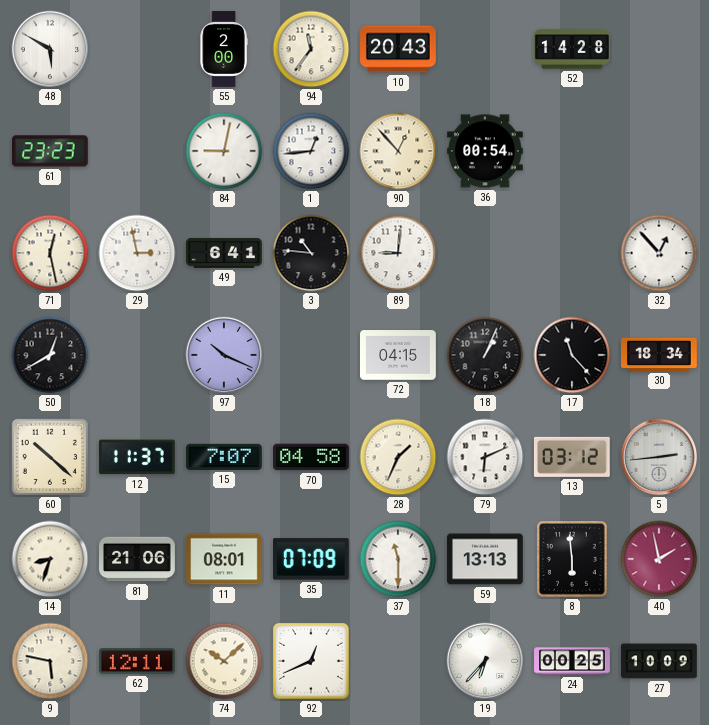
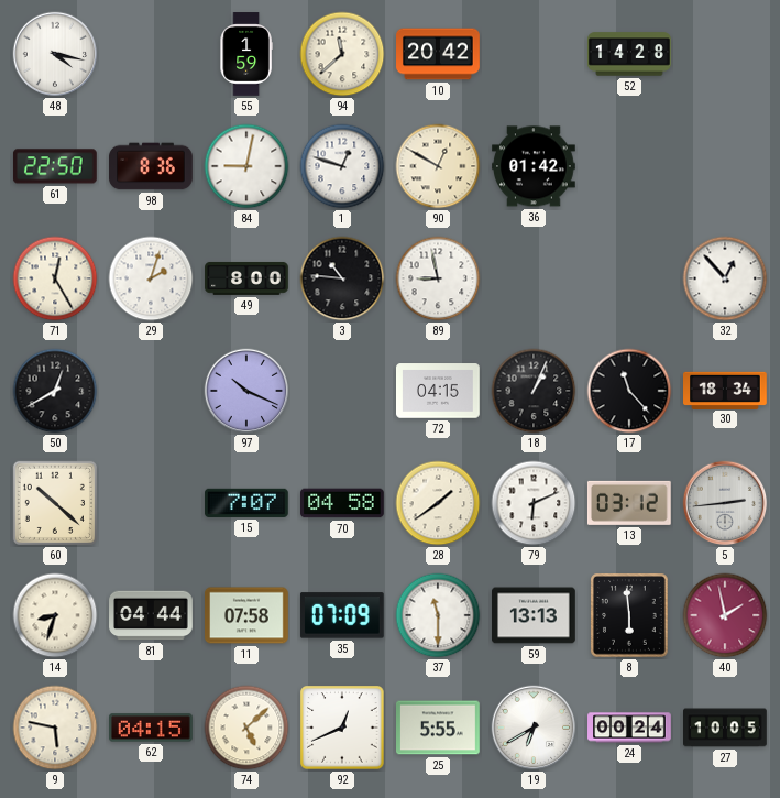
48: 5:50 -> 4:17
55: 2:00 -> 1:59
94: 11:36 -> 11:38
10: 20:43 -> 20:42
61: 23:23 -> 22:50
98: none -> 8:36
1: 12:44 -> 12:48
90: 12:53 -> 12:50
36: 00:54 -> 01:42
71: 12:28 -> 12:25
29: 2:58 -> 2:03
49: 6:41 -> 8:00
89: 9:01 -> 8:58
12: 11:37 -> none
28: 1:34 -> 1:39
81: 21:06 -> 04:44
11: 08:01 -> 07:58
62: 12:11 -> 04:15
74: 10:08 -> 5:08
25: none -> 5:55
19: 6:37 -> 6:40
24: 00:25 -> 00:24
27: 10:09 -> 10:05
